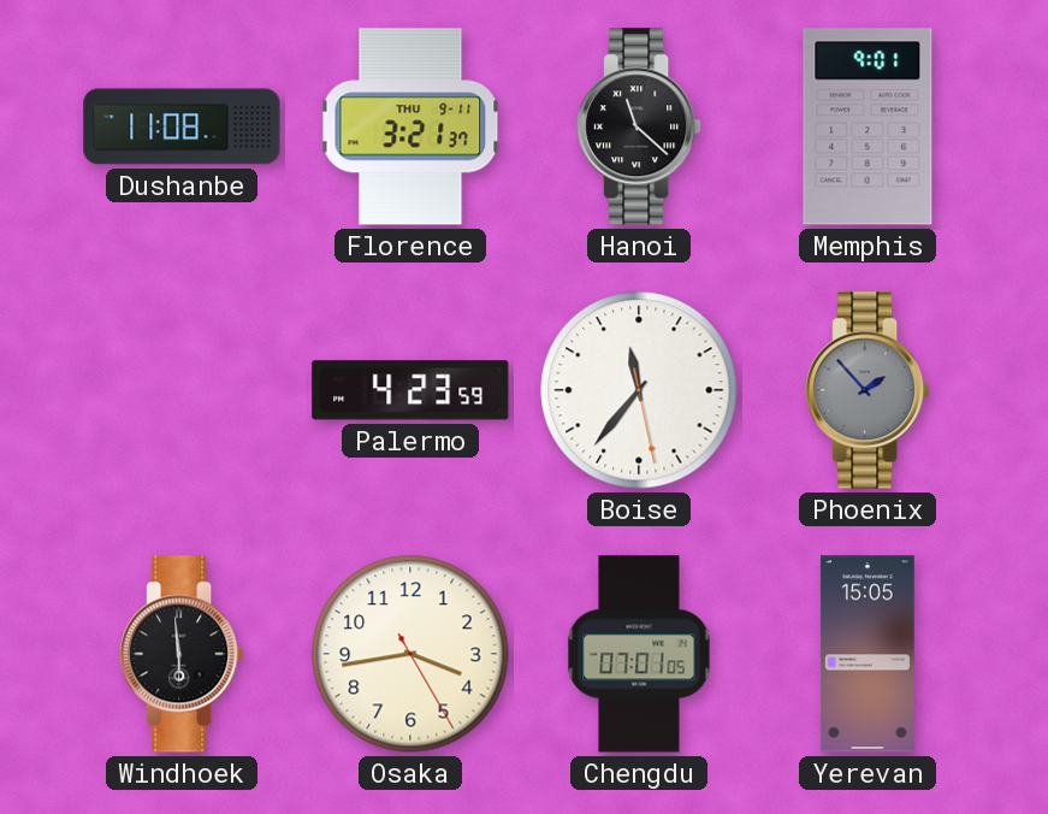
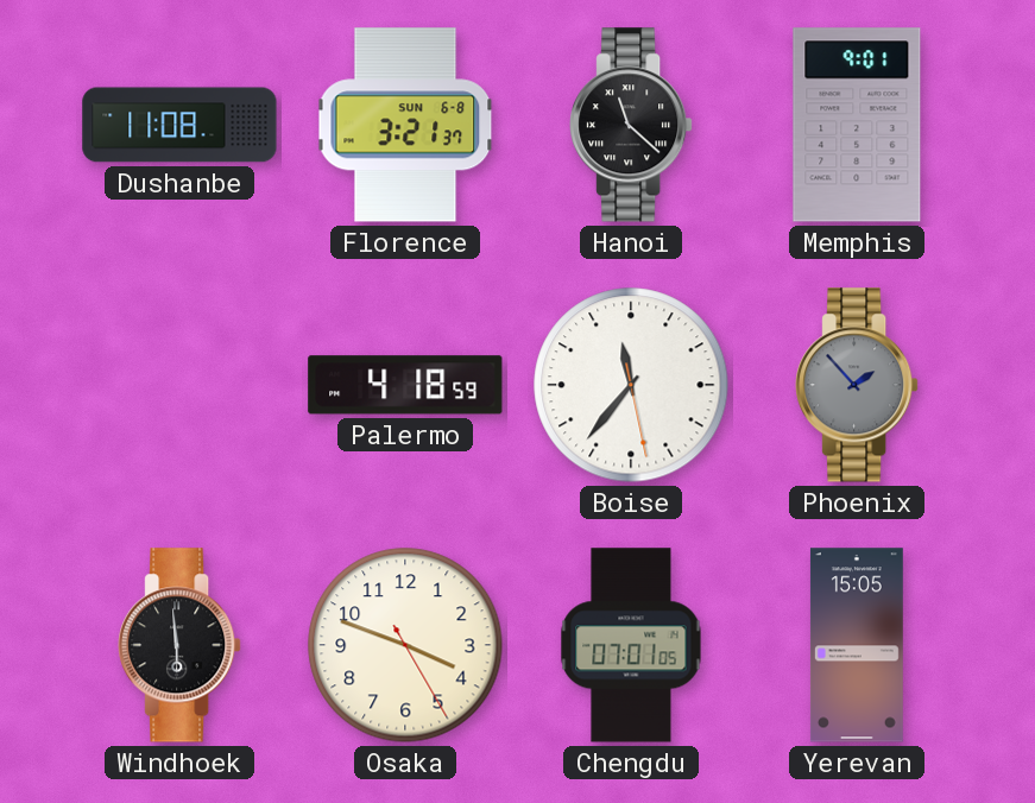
Florence date: THU 9-11 -> SUN 6-8
Palermo: 4:23 -> 4:18
Osaka: 3:43 -> 3:48
